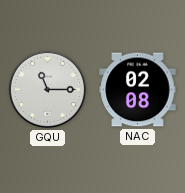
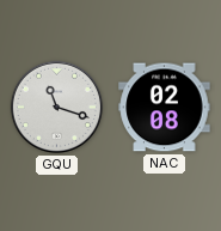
GQU: 11:15 -> 11:18
